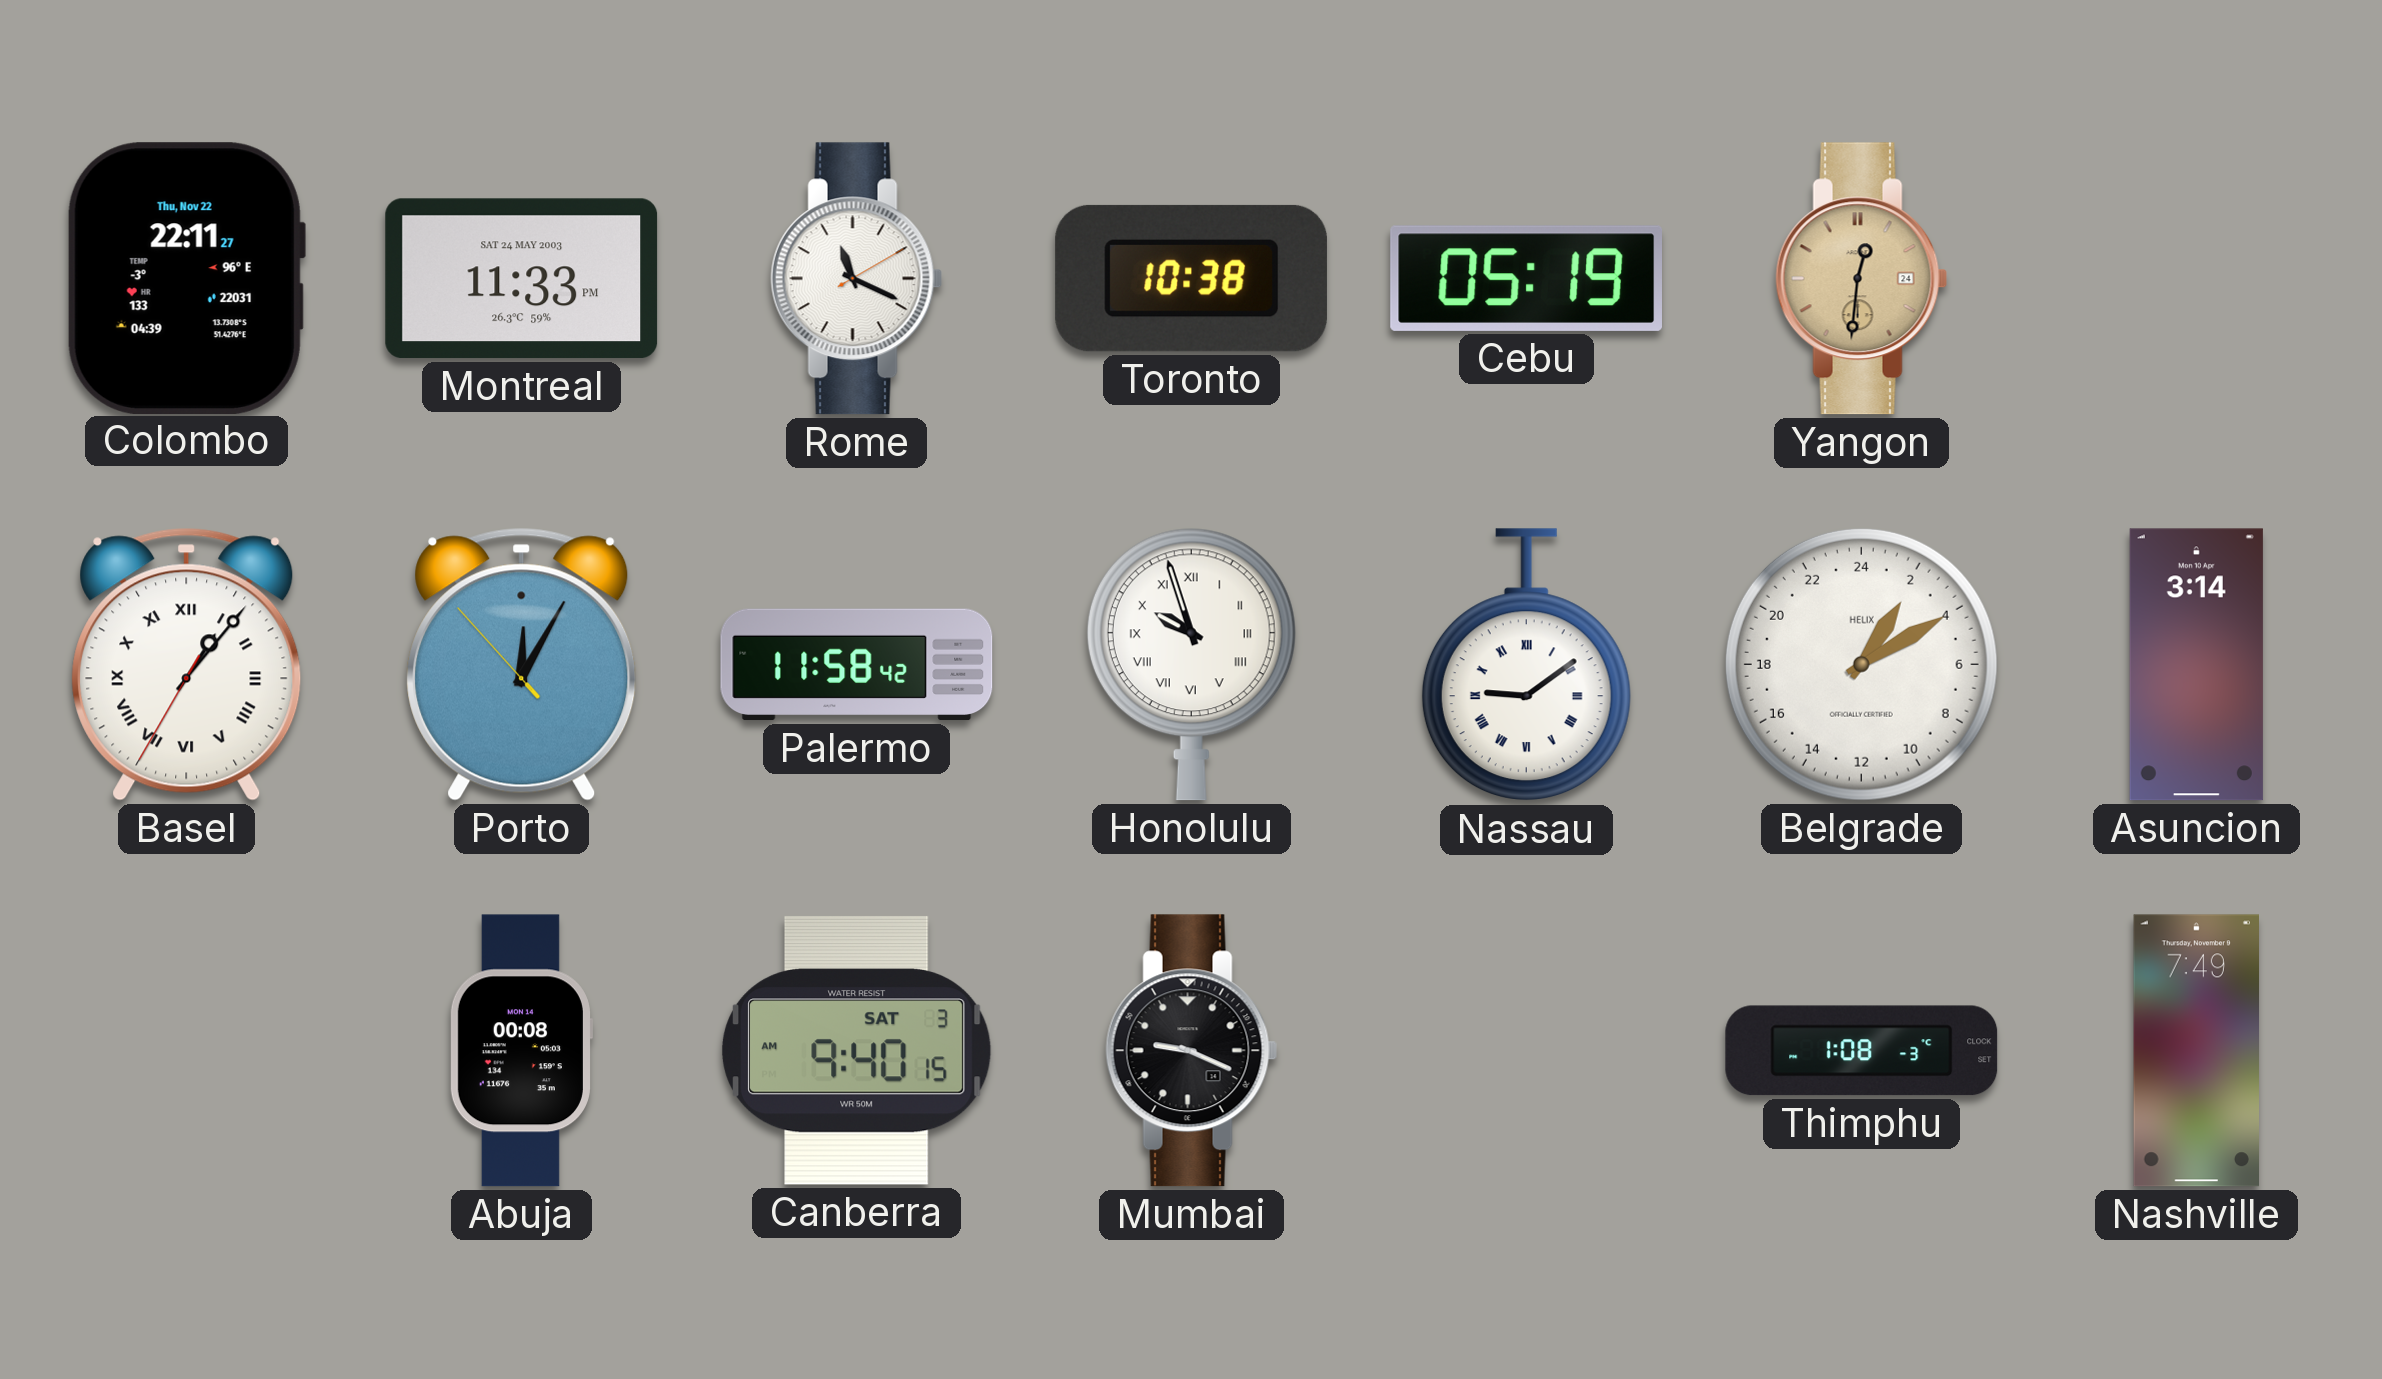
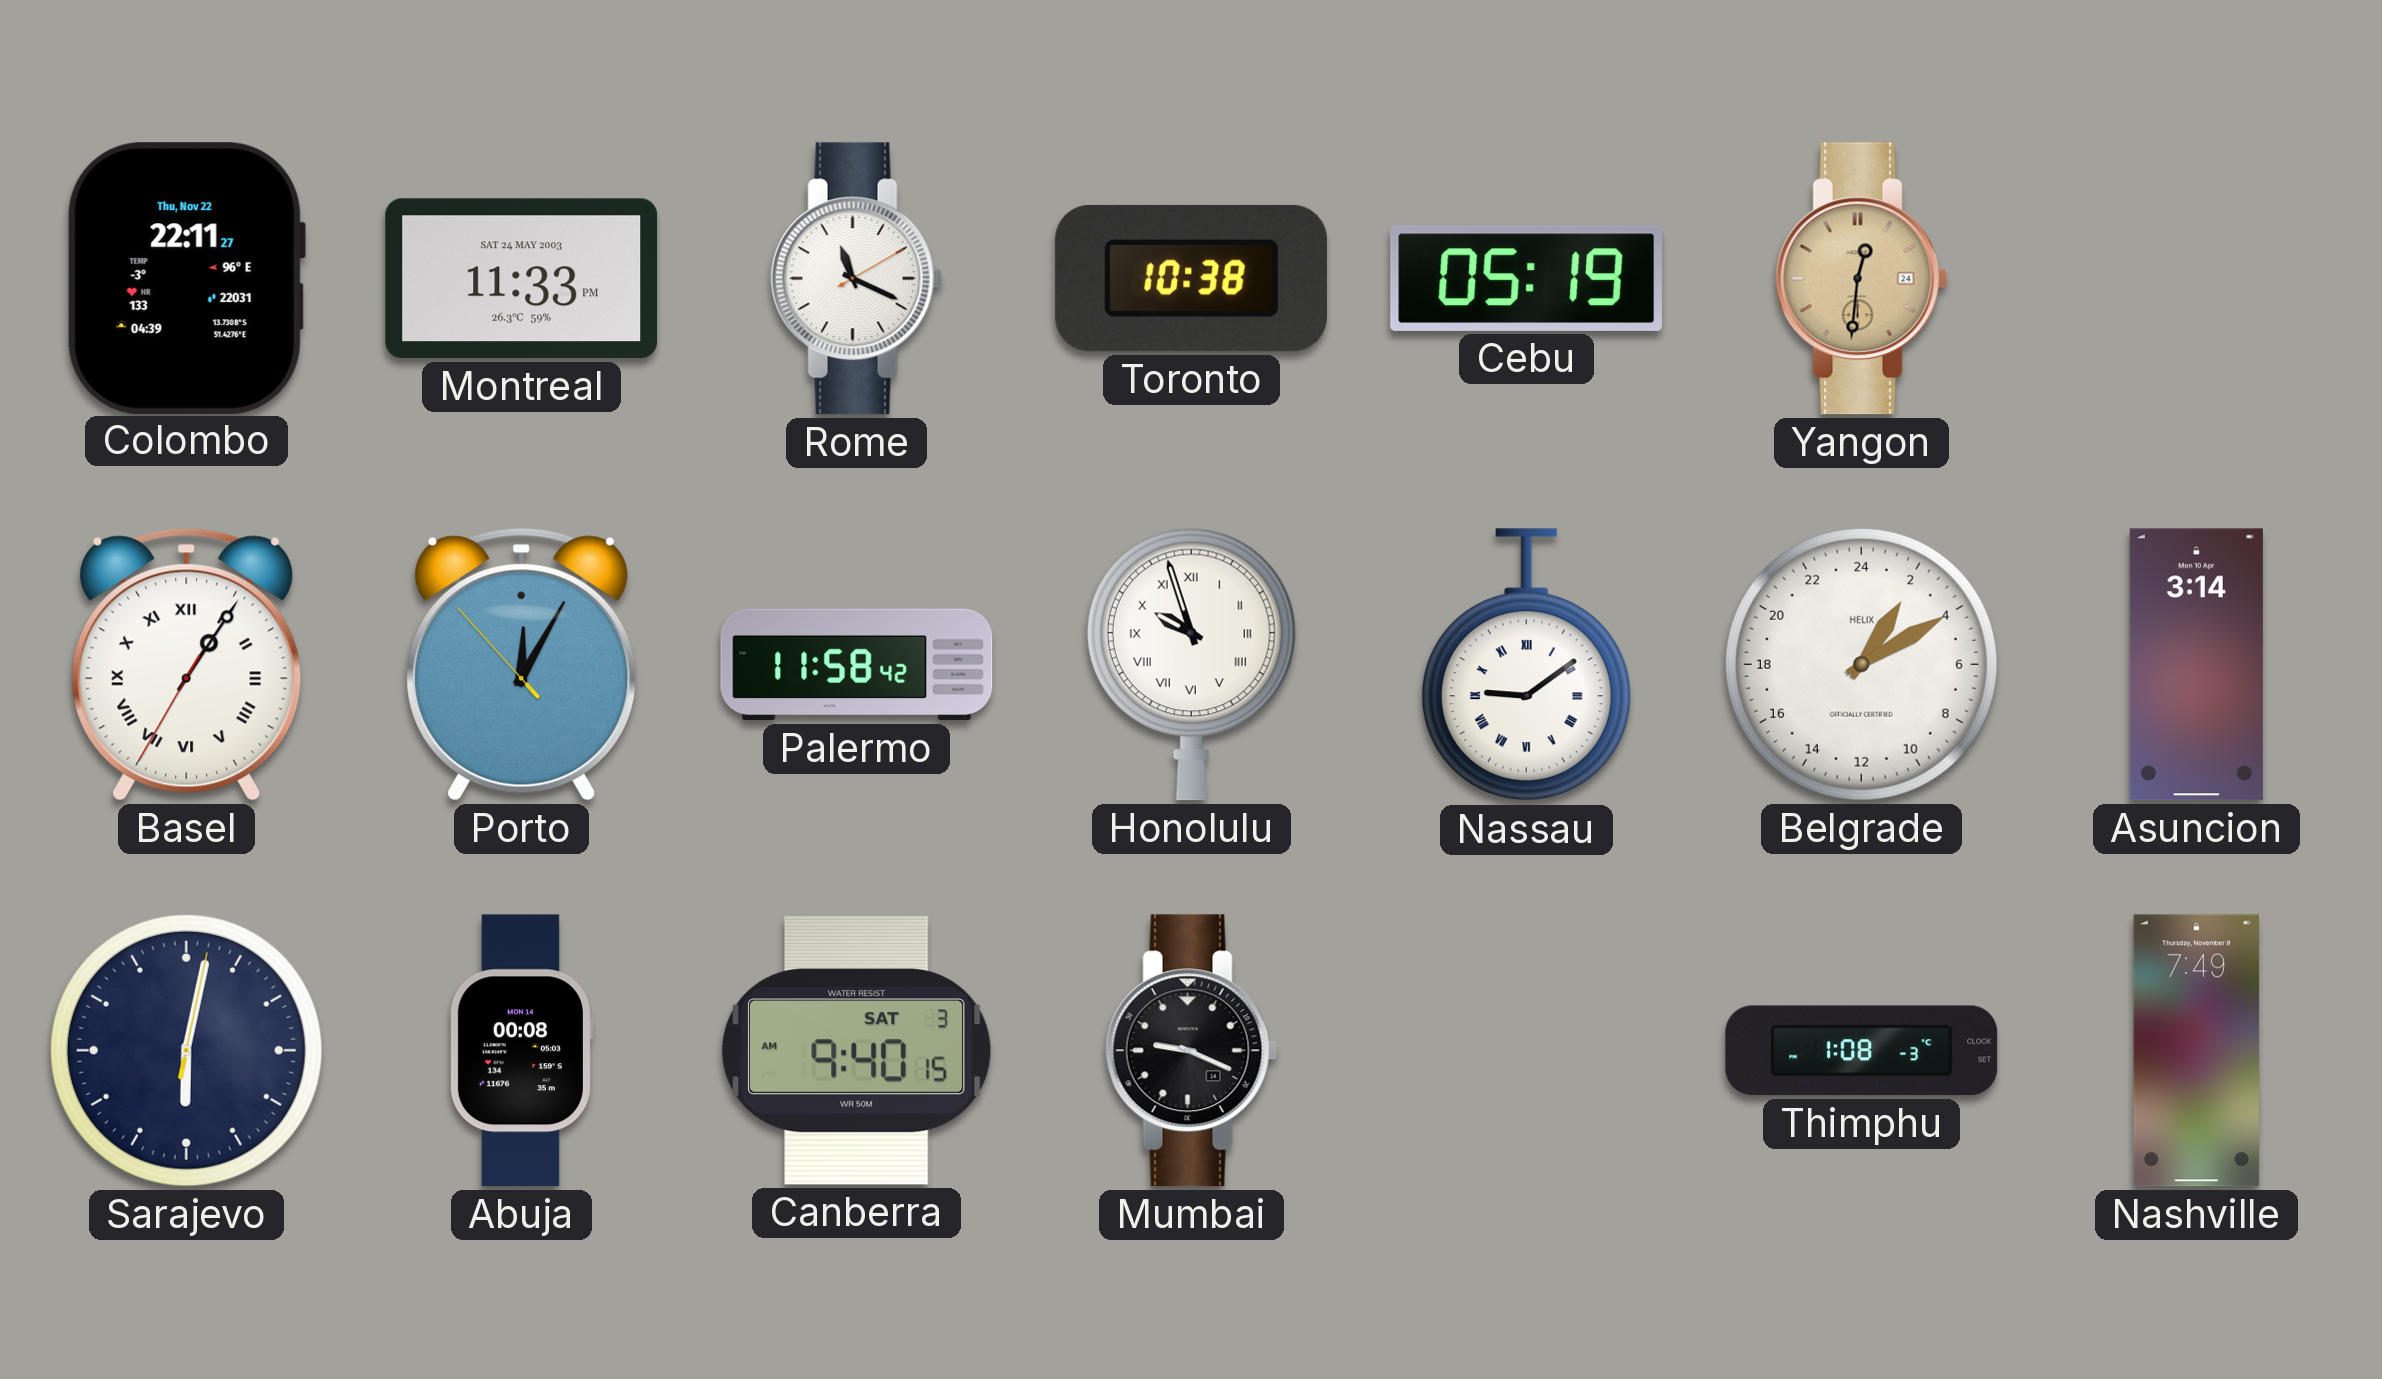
Basel: 1:06 -> 1:05
Sarajevo: none -> 6:02
